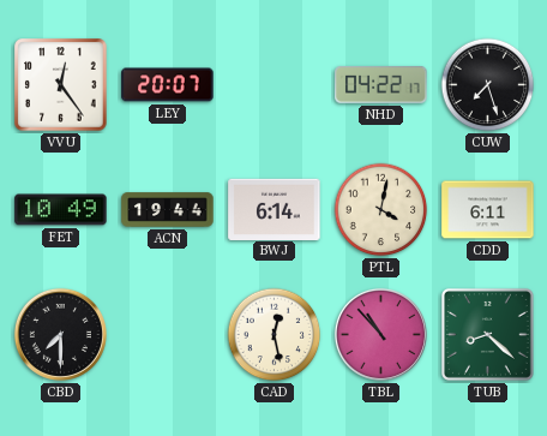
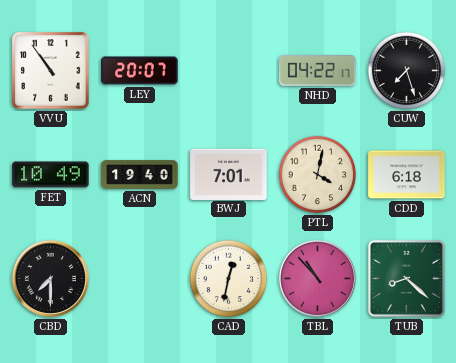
VVU: 12:24 -> 10:54
ACN: 19:44 -> 19:40
BWJ: 6:14 -> 7:01
CDD: 6:11 -> 6:18
CAD: 12:28 -> 12:32
